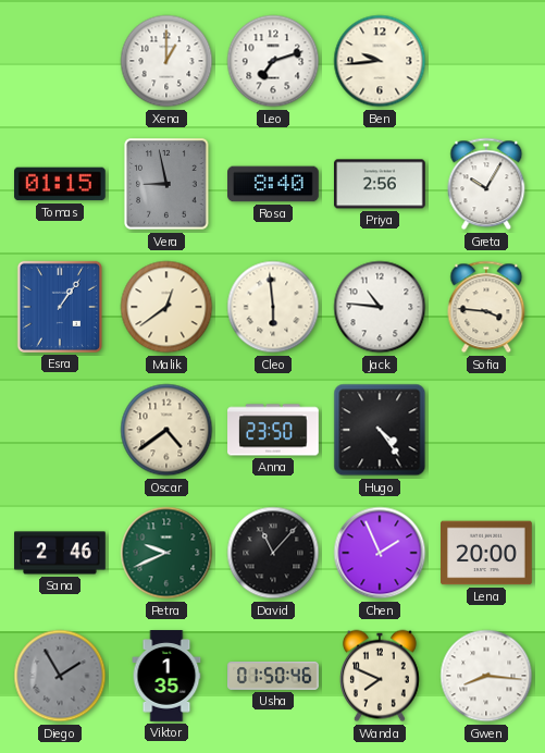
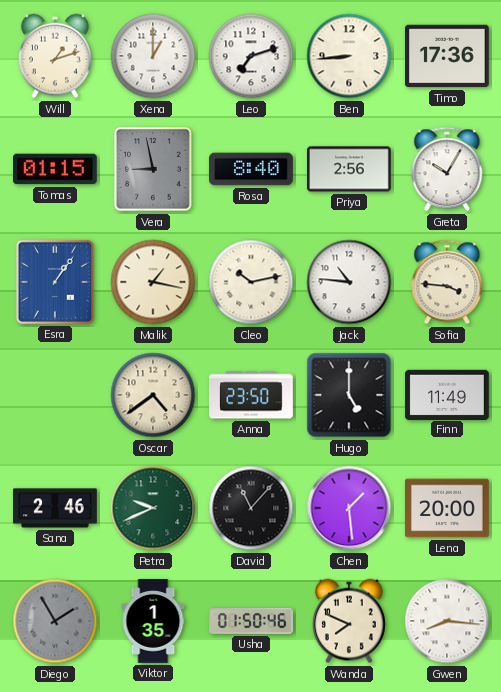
Will: none -> 1:12
Ben: 9:44 -> 8:44
Timo: none -> 17:36
Malik: 12:39 -> 1:17
Cleo: 5:59 -> 10:13
Hugo: 4:24 -> 5:00
Finn: none -> 11:49
Chen: 1:56 -> 1:29
